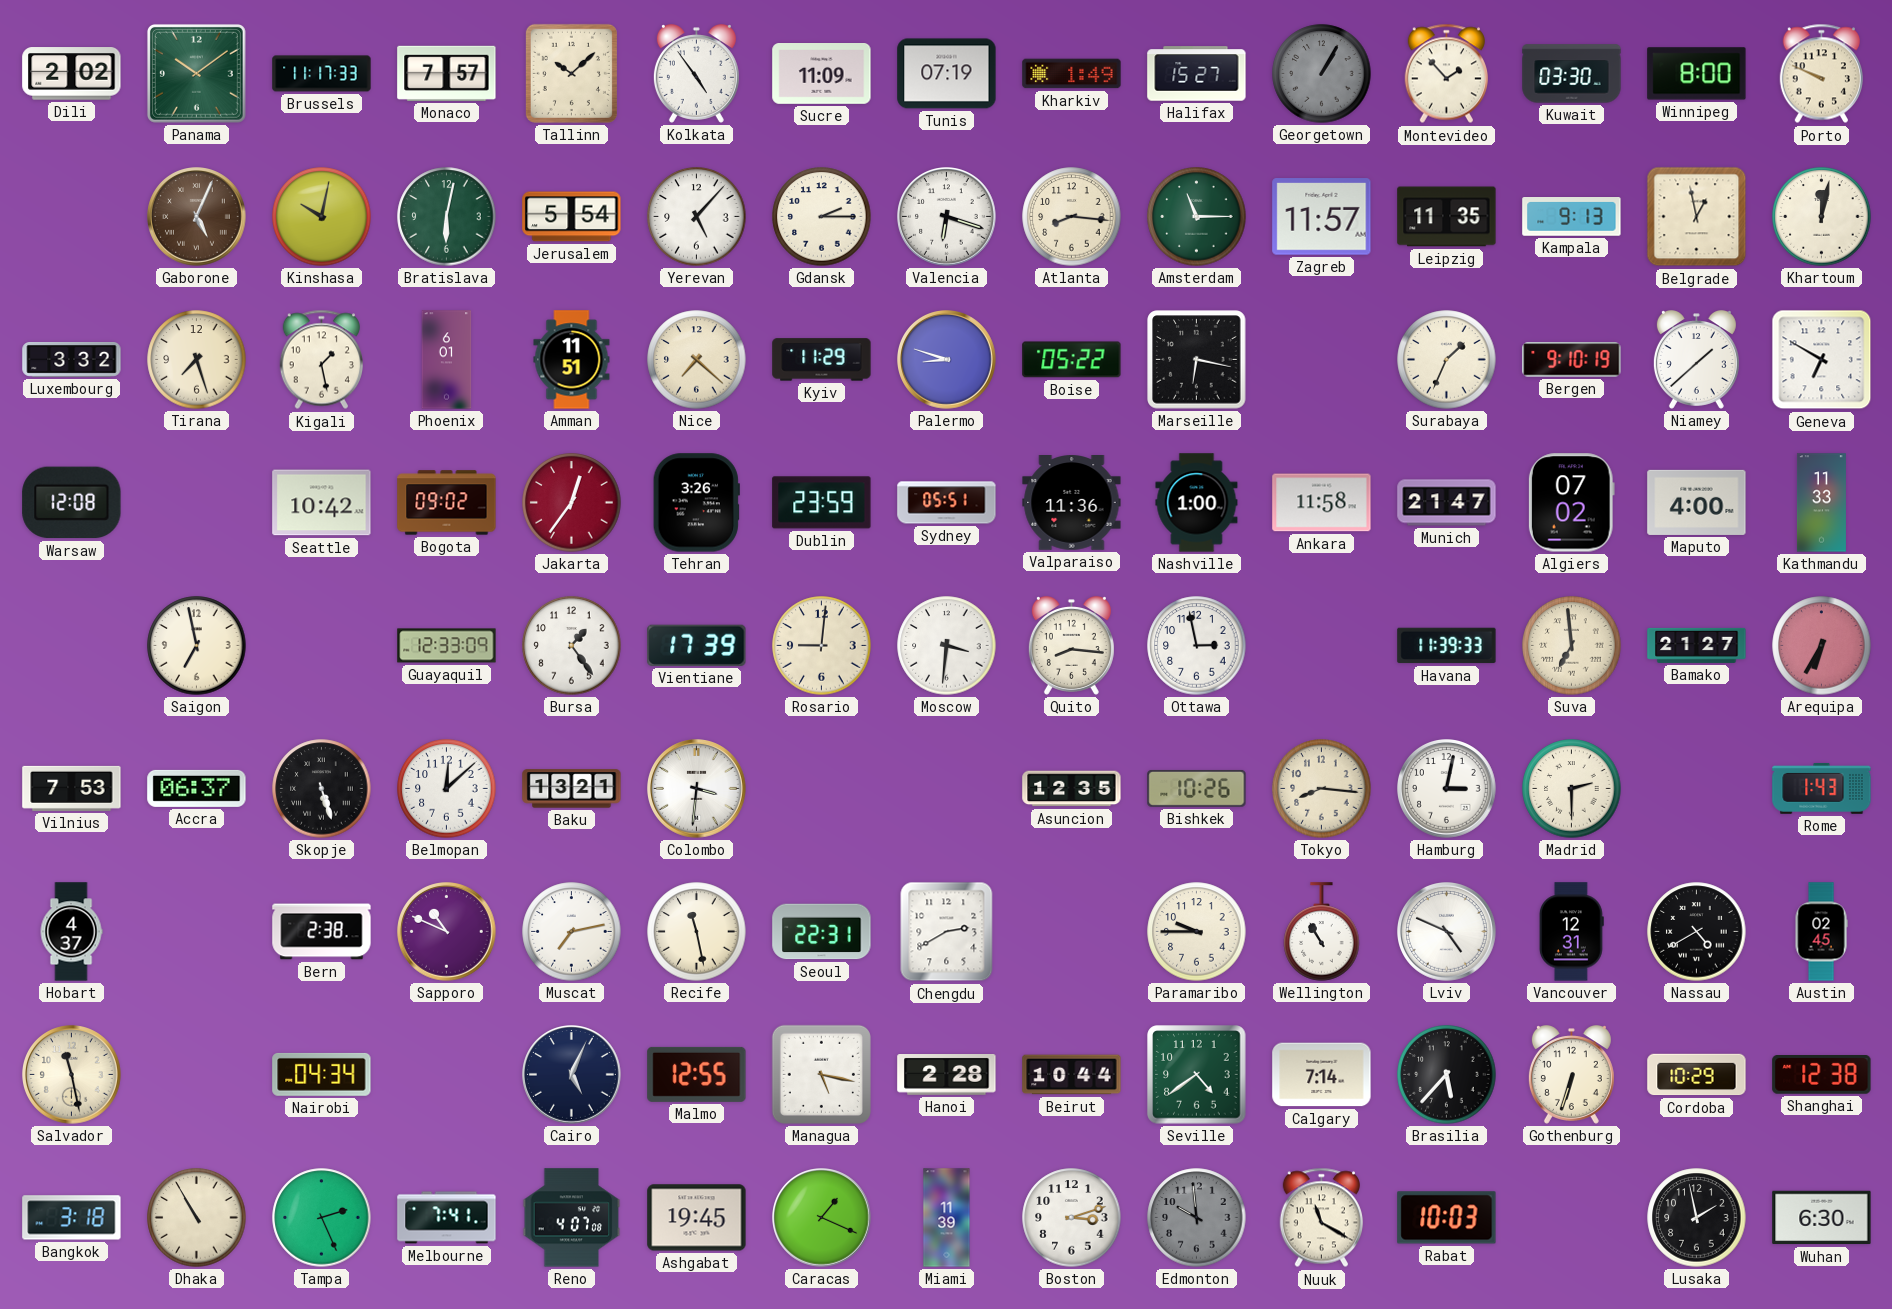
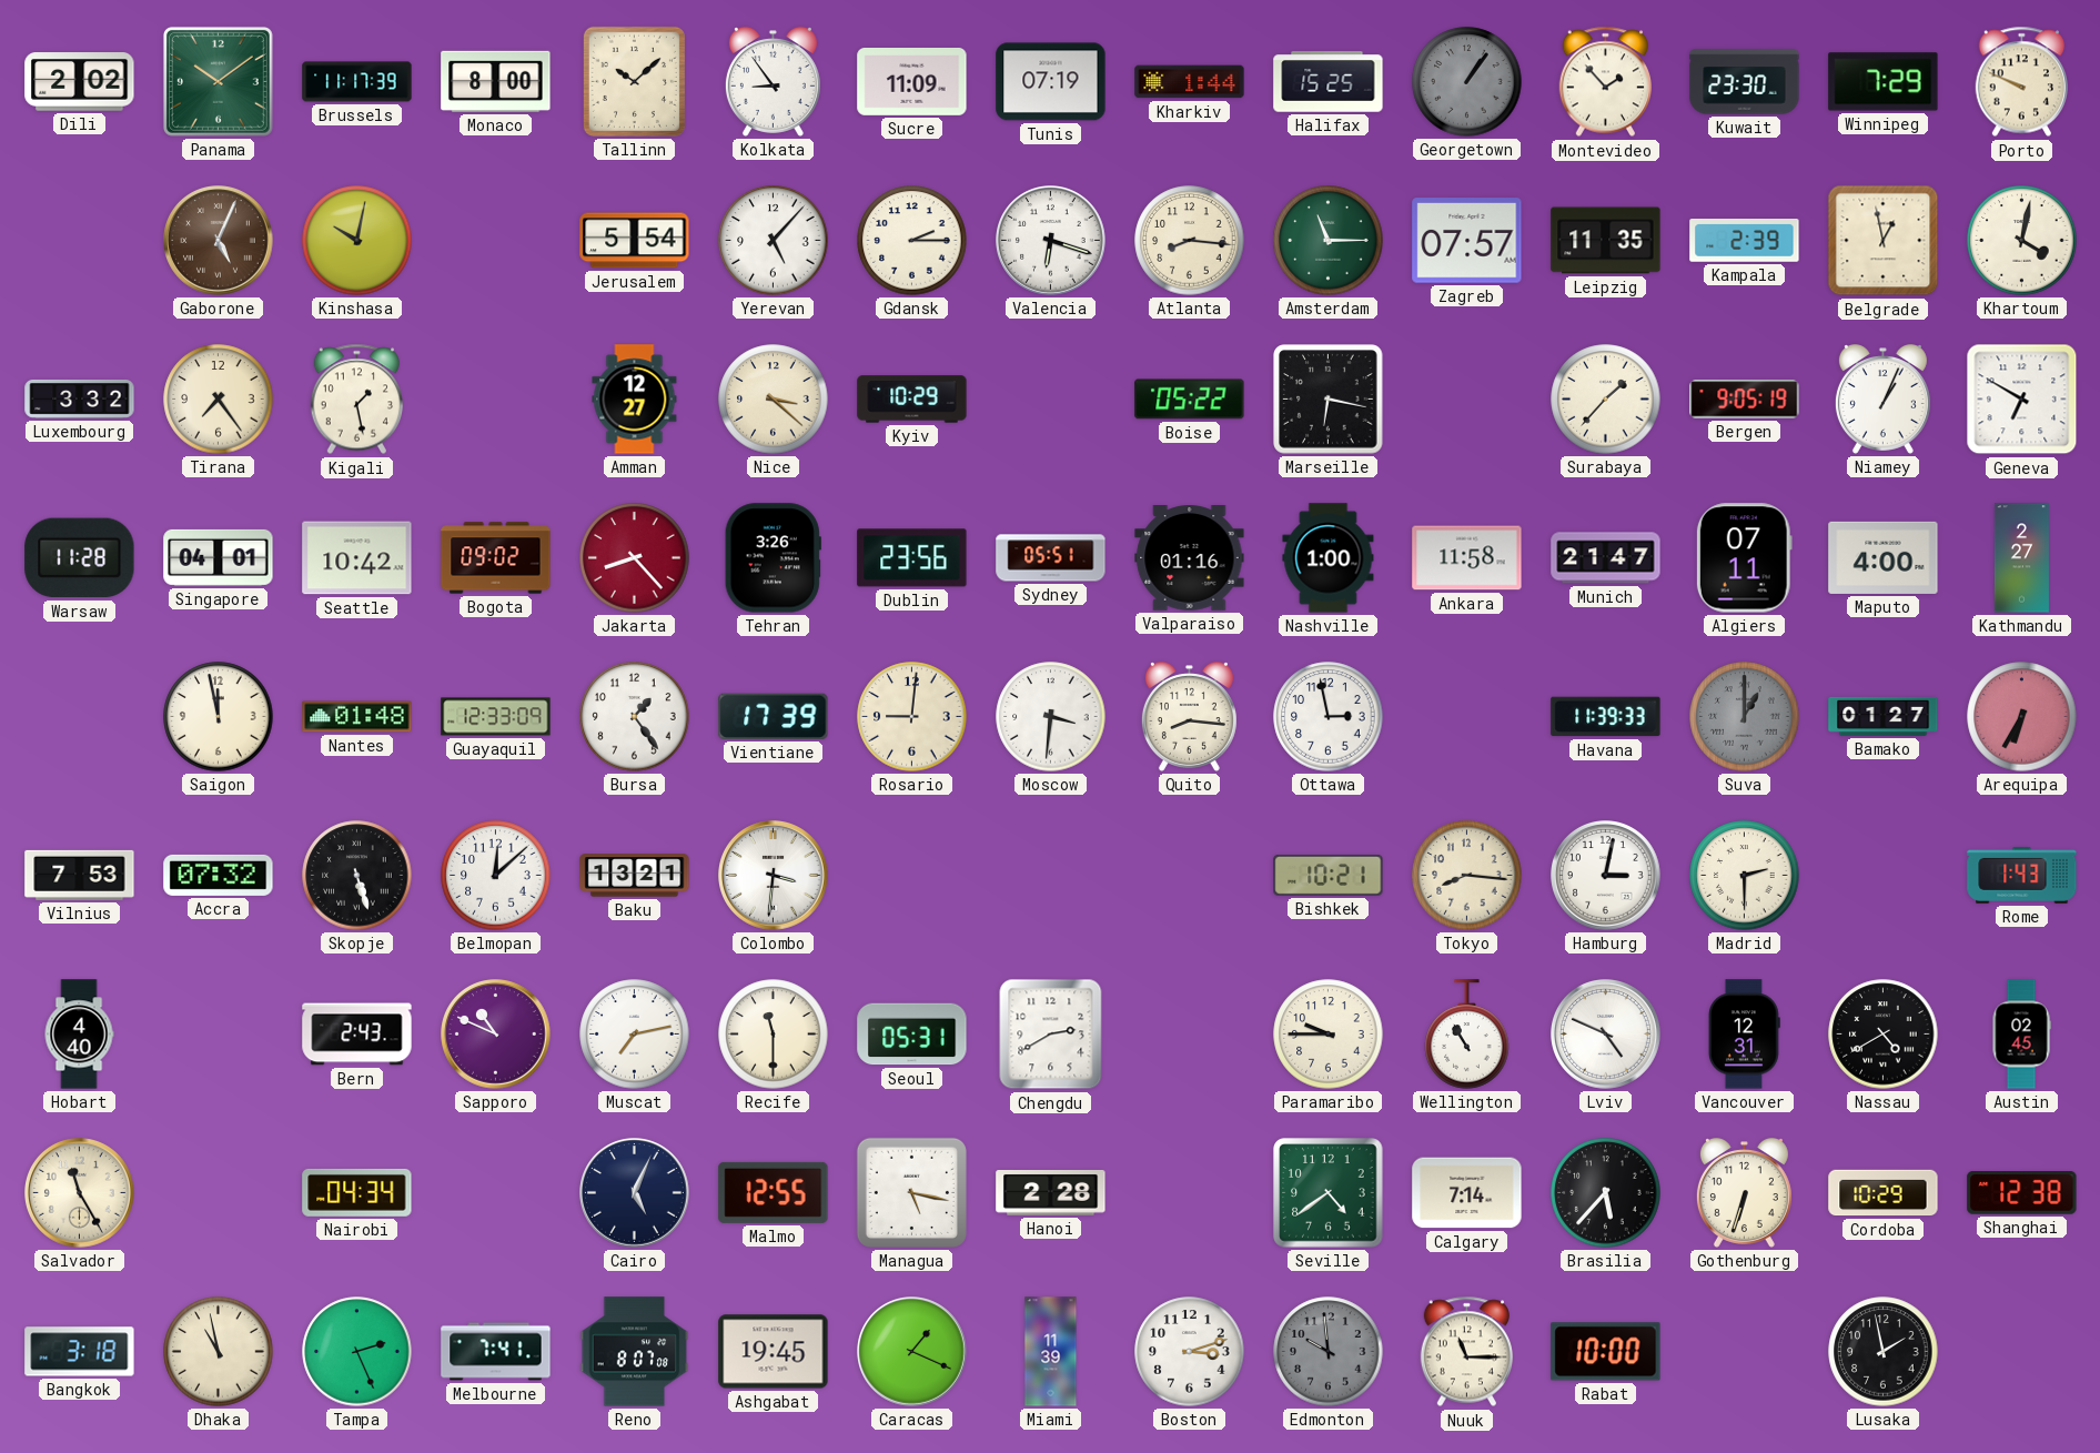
Brussels: 11:17:33 -> 11:17:39
Monaco: 7:57 -> 8:00
Kolkata: 4:54 -> 8:54
Kharkiv: 1:49 -> 1:44
Halifax: 15:27 -> 15:25
Georgetown: 1:05 -> 1:06
Kuwait: 03:30 -> 23:30
Winnipeg: 8:00 -> 7:29
Bratislava: 6:02 -> none
Zagreb: 11:57 -> 07:57
Kampala: 9:13 -> 2:39
Khartoum: 12:02 -> 4:02
Tirana: 7:27 -> 7:24
Phoenix: 6:01 -> none
Amman: 11:51 -> 12:27
Nice: 7:22 -> 3:22
Kyiv: 11:29 -> 10:29
Palermo: 8:48 -> none
Surabaya: 1:34 -> 1:37
Bergen: 9:10 -> 9:05
Niamey: 1:38 -> 1:04
Warsaw: 12:08 -> 11:28
Singapore: none -> 04:01
Jakarta: 12:36 -> 8:23
Dublin: 23:59 -> 23:56
Valparaiso: 11:36 -> 01:16
Algiers: 07:02 -> 07:11
Kathmandu: 11:33 -> 2:27
Saigon: 6:58 -> 11:58
Nantes: none -> 01:48
Suva: 6:59 -> 1:00
Suva dial: cream -> grey
Bamako: 21:27 -> 01:27
Accra: 06:37 -> 07:32
Asuncion: 12:35 -> none
Bishkek: 10:26 -> 10:21
Hobart: 4:37 -> 4:40
Bern: 2:38 -> 2:43
Recife: 11:28 -> 11:30
Seoul: 22:31 -> 05:31
Salvador: 11:28 -> 11:25
Beirut: 10:44 -> none
Dhaka: 10:55 -> 10:58
Reno: 4:07 -> 8:07
Nuuk: 11:20 -> 11:15
Rabat: 10:03 -> 10:00
Wuhan: 6:30 -> none
